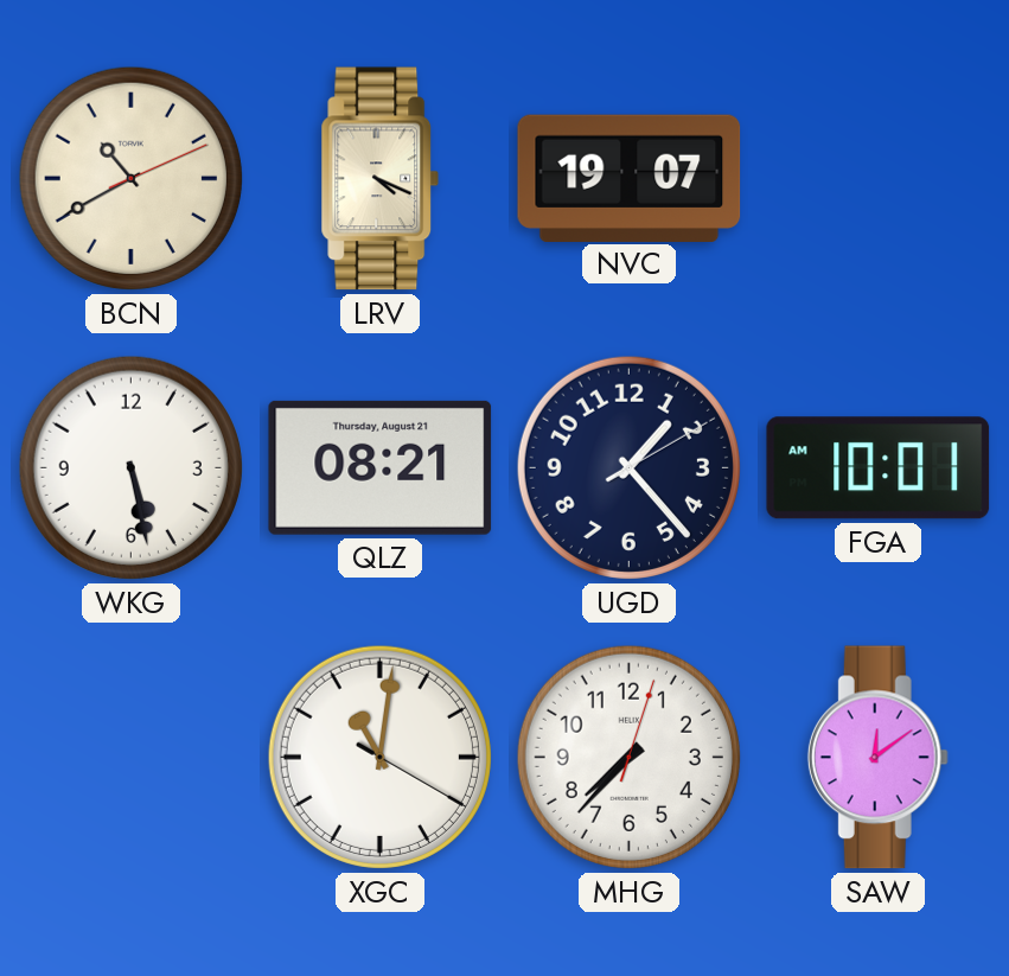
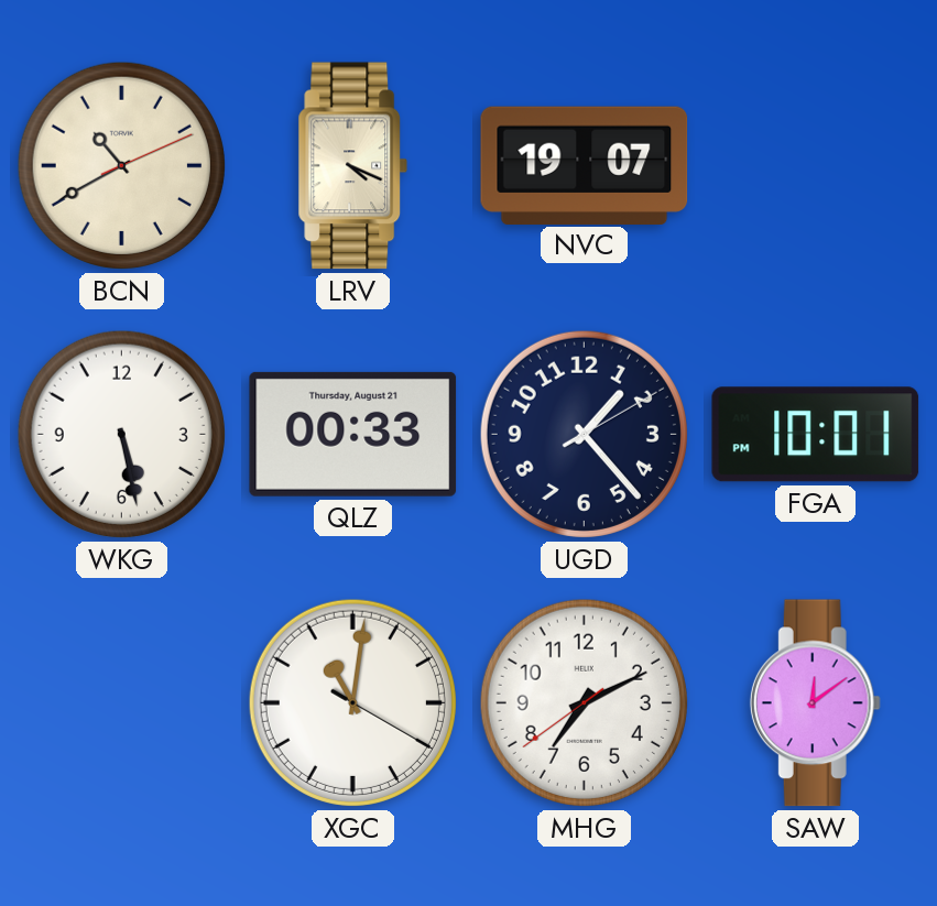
QLZ: 08:21 -> 00:33
FGA: 10:01 AM -> 10:01 PM
MHG: 7:37 -> 7:10
